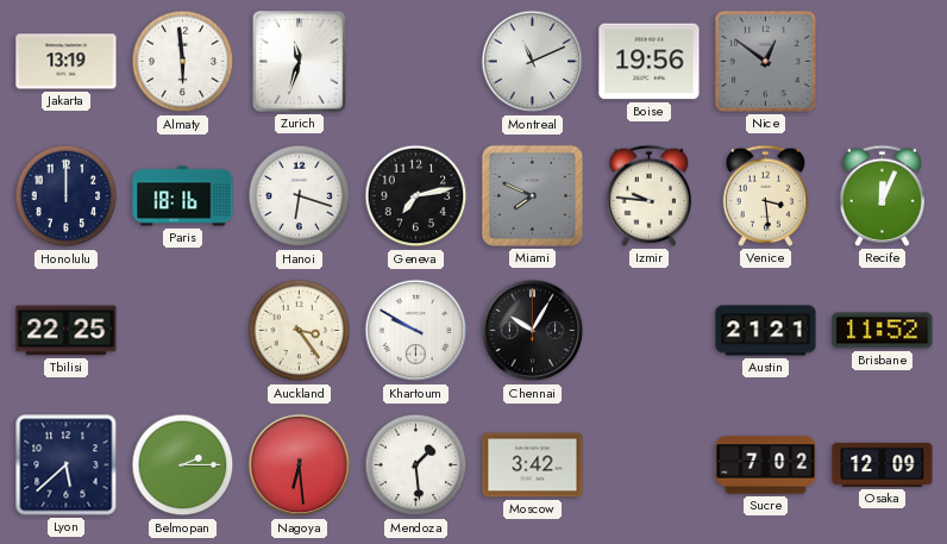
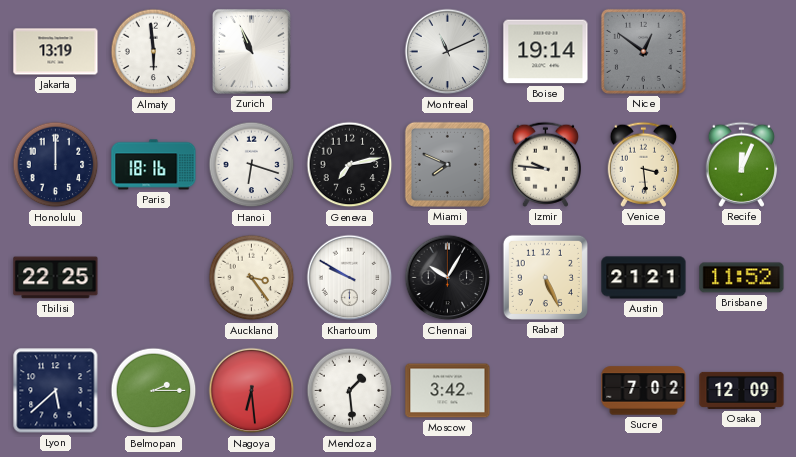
Zurich: 11:33 -> 10:56
Boise: 19:56 -> 19:14
Rabat: none -> 5:26
